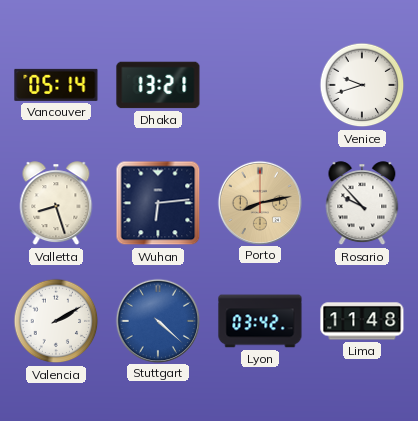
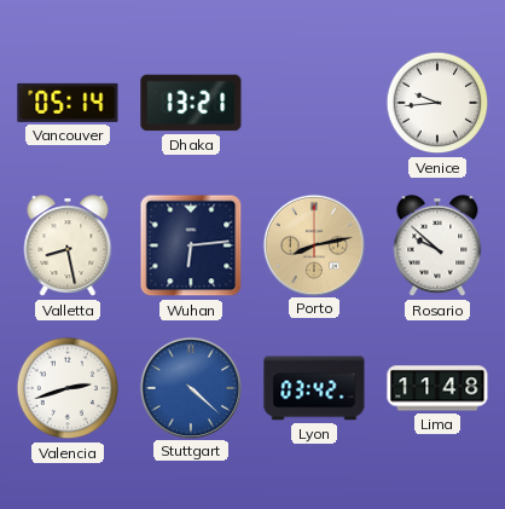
Venice: 9:42 -> 9:44
Valletta: 8:27 -> 8:28
Rosario: 9:53 -> 9:52
Valencia: 2:10 -> 2:42
